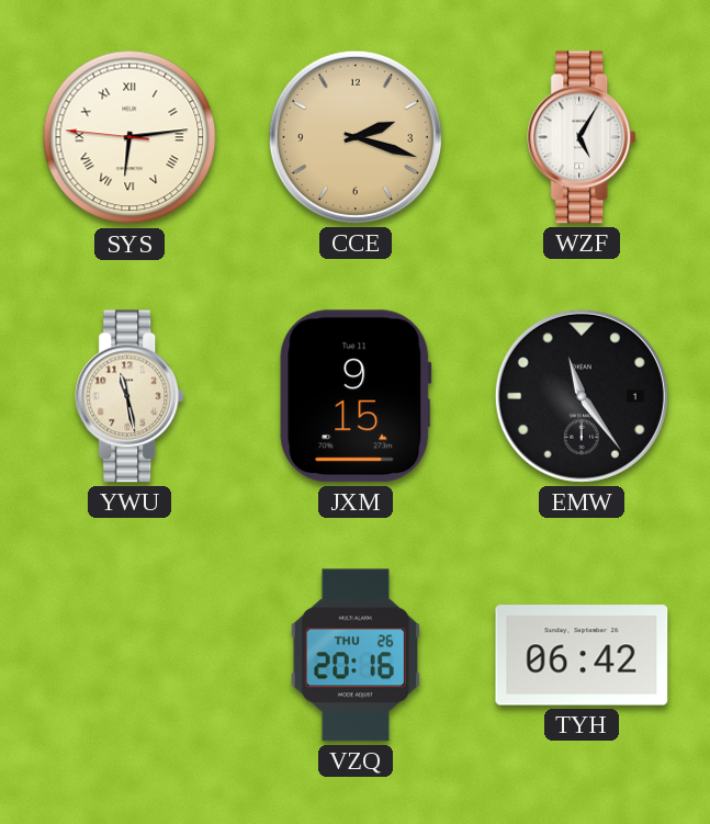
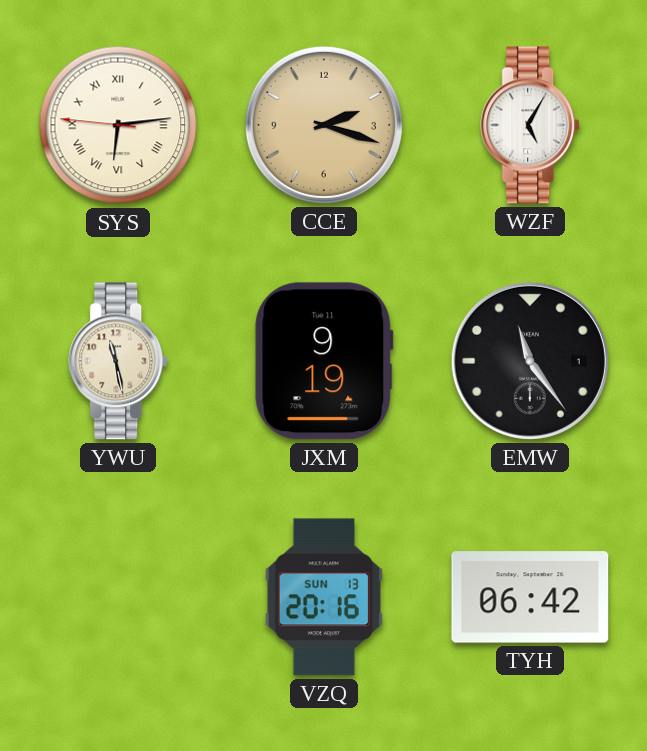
JXM: 9:15 -> 9:19
VZQ date: THU 26 -> SUN 13
